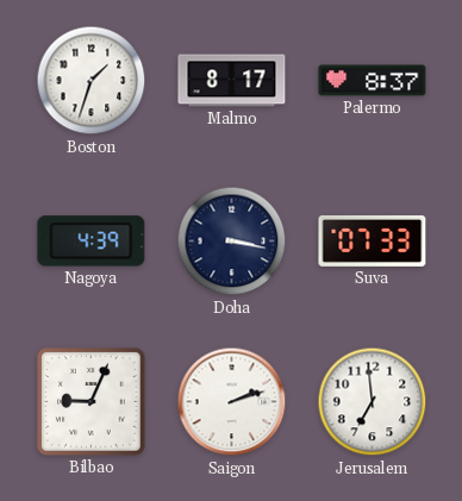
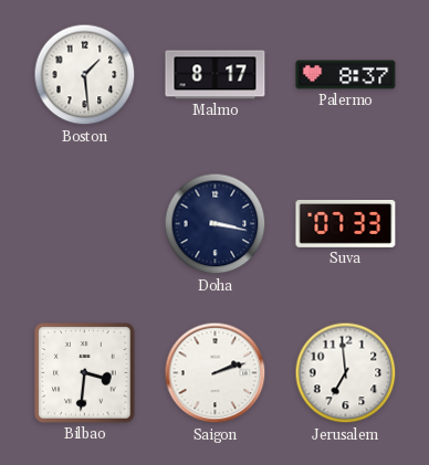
Boston: 1:33 -> 1:29
Nagoya: 4:39 -> none
Bilbao: 9:04 -> 3:31
